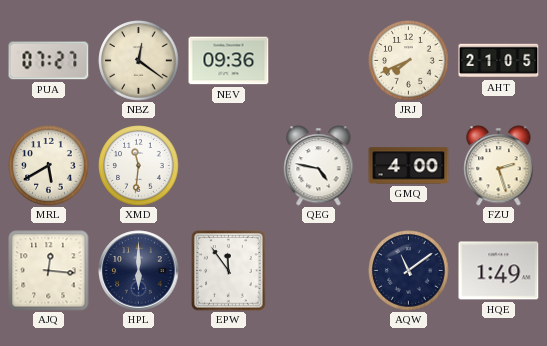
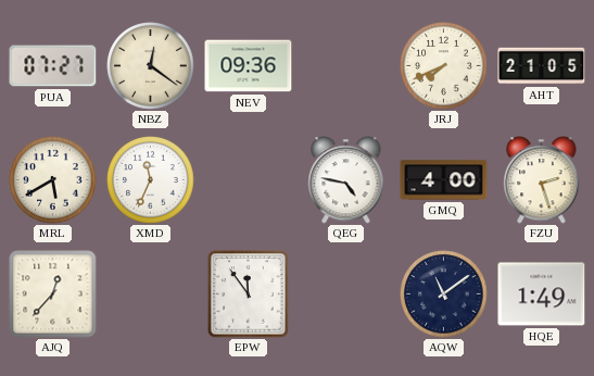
XMD: 11:31 -> 11:34
AJQ: 12:16 -> 12:37
HPL: 6:00 -> none
